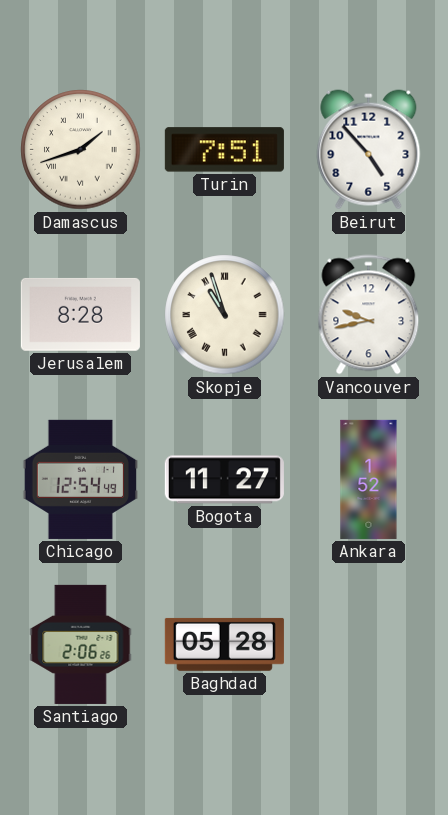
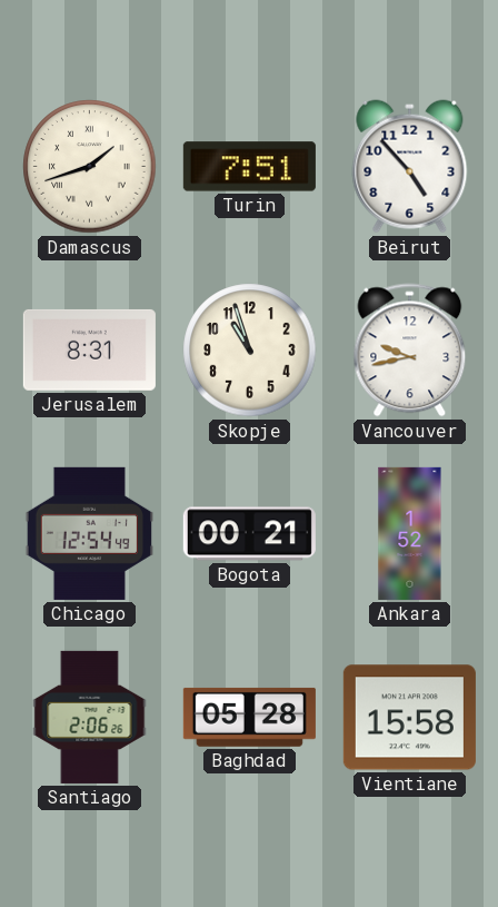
Jerusalem: 8:28 -> 8:31
Skopje numerals: Roman -> Arabic
Bogota: 11:27 -> 00:21
Vientiane: none -> 15:58
